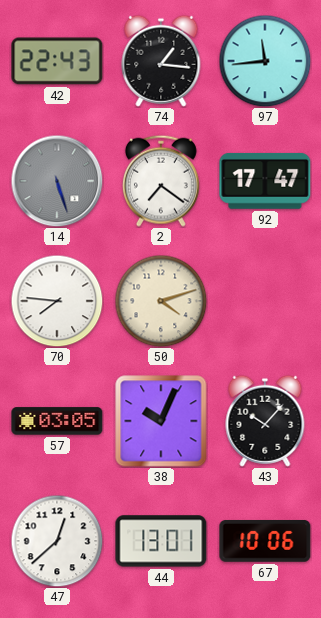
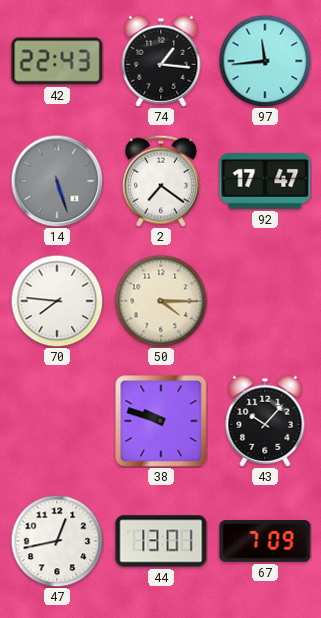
50: 4:12 -> 4:15
57: 03:05 -> none
38: 10:04 -> 9:48
47: 12:38 -> 12:43
67: 10:06 -> 7:09
